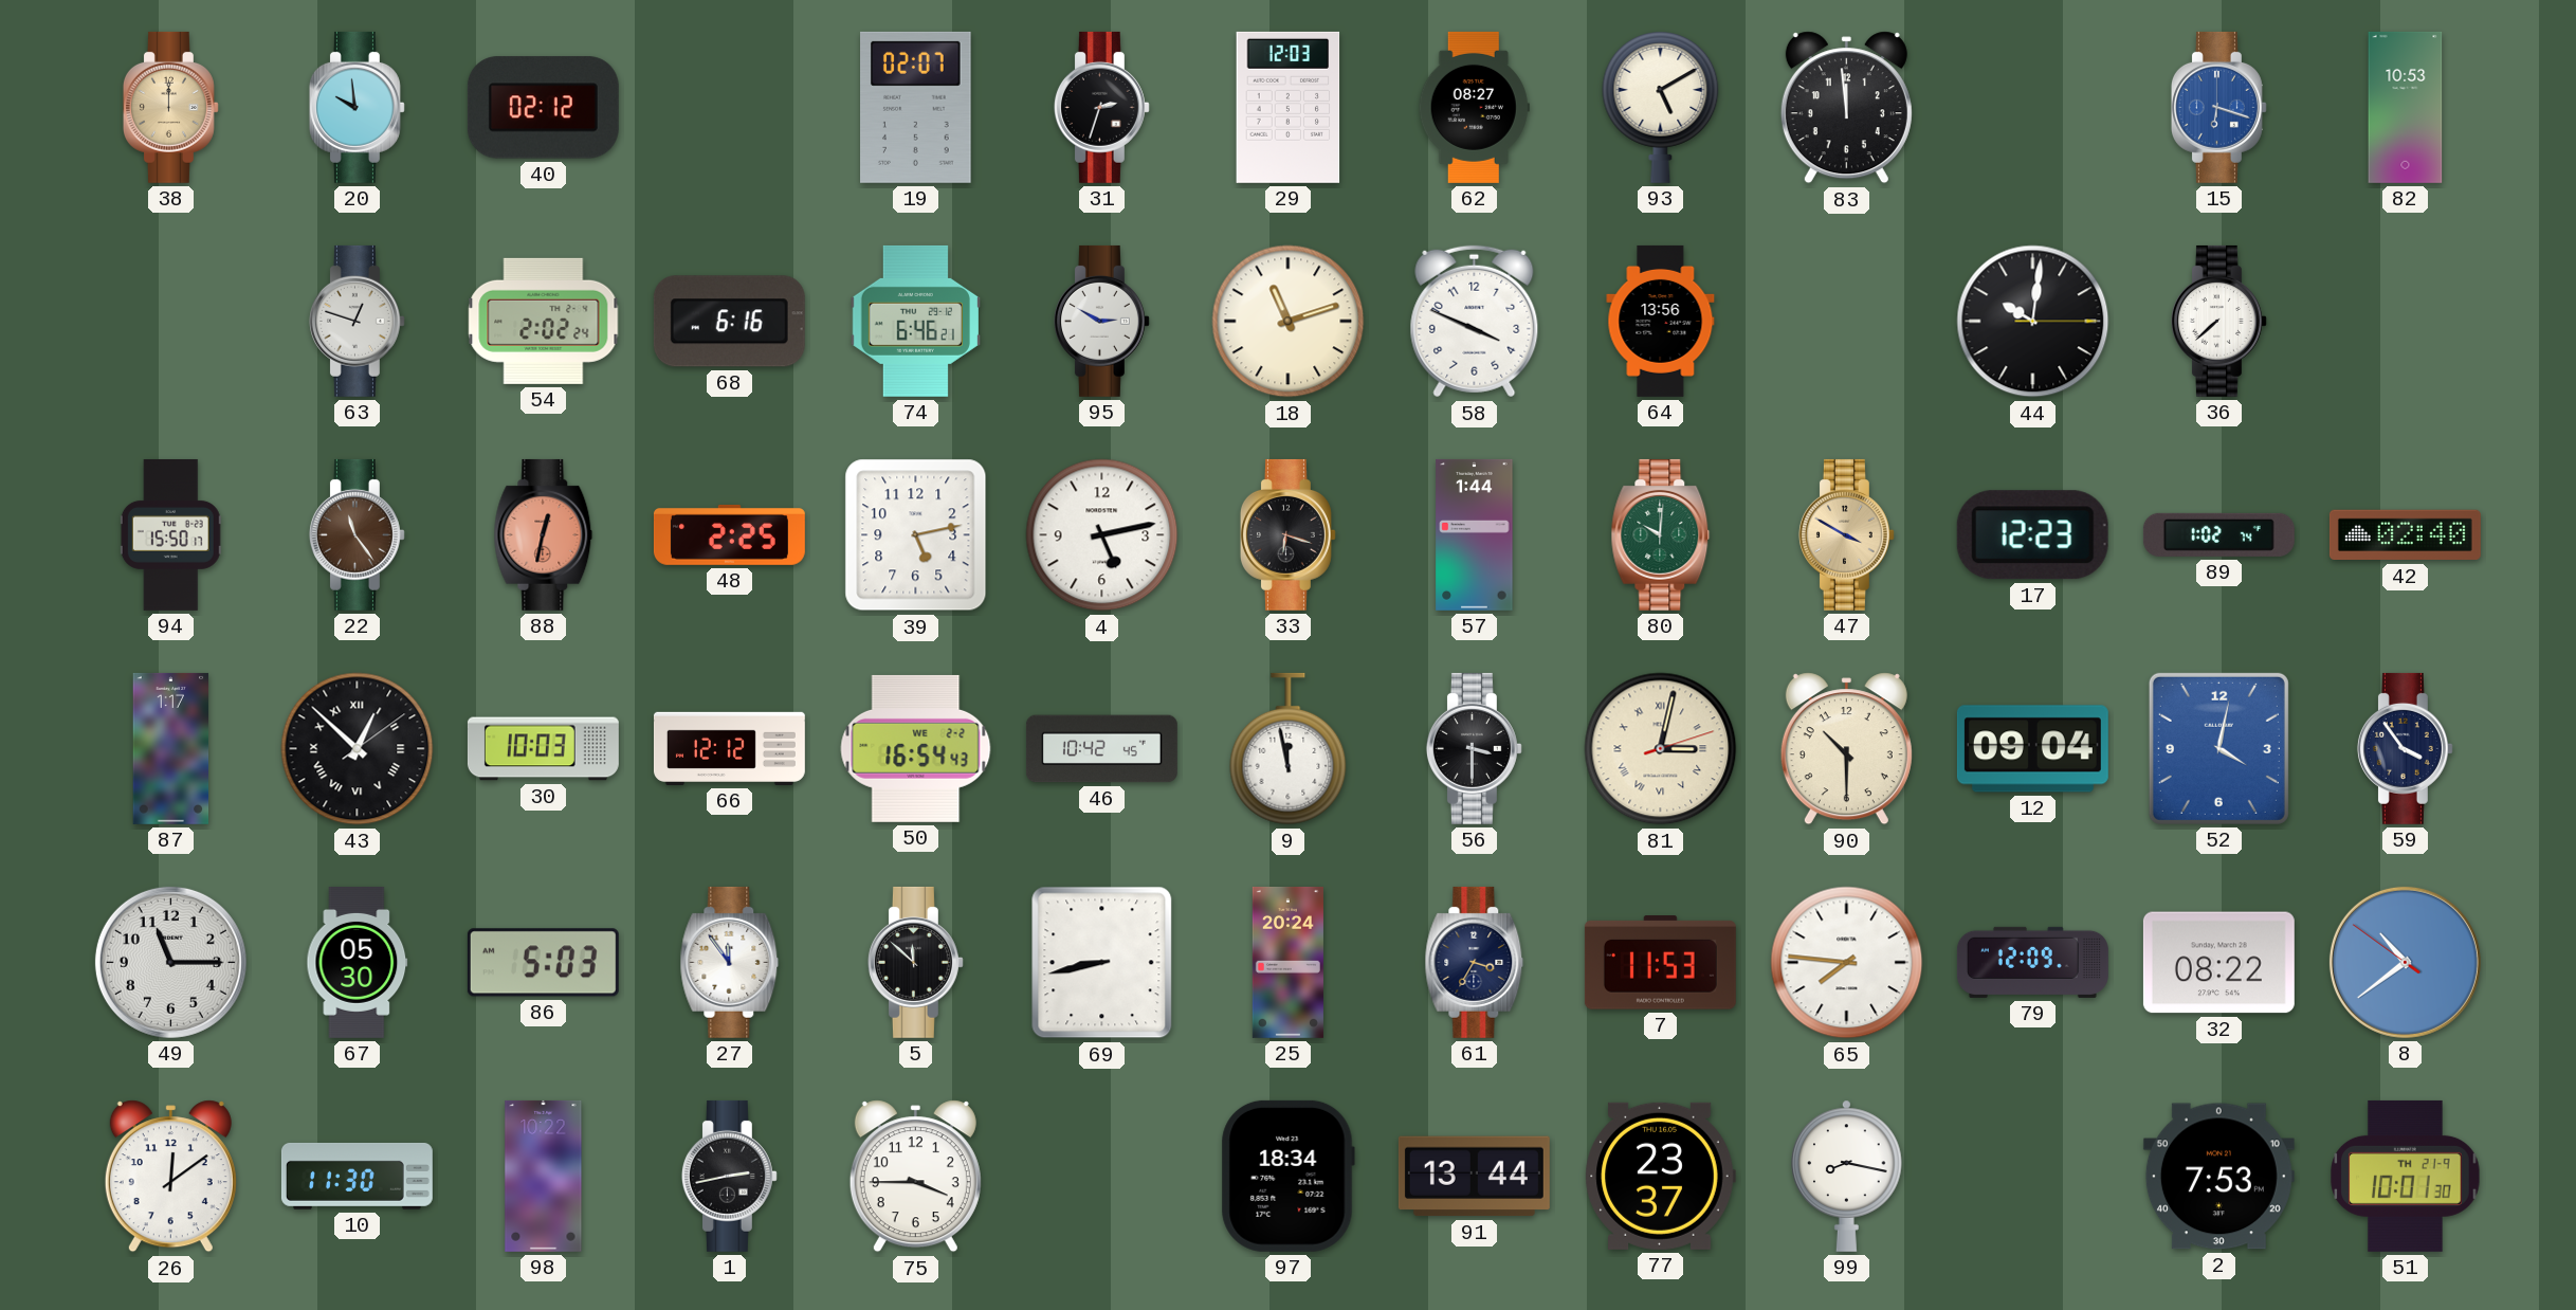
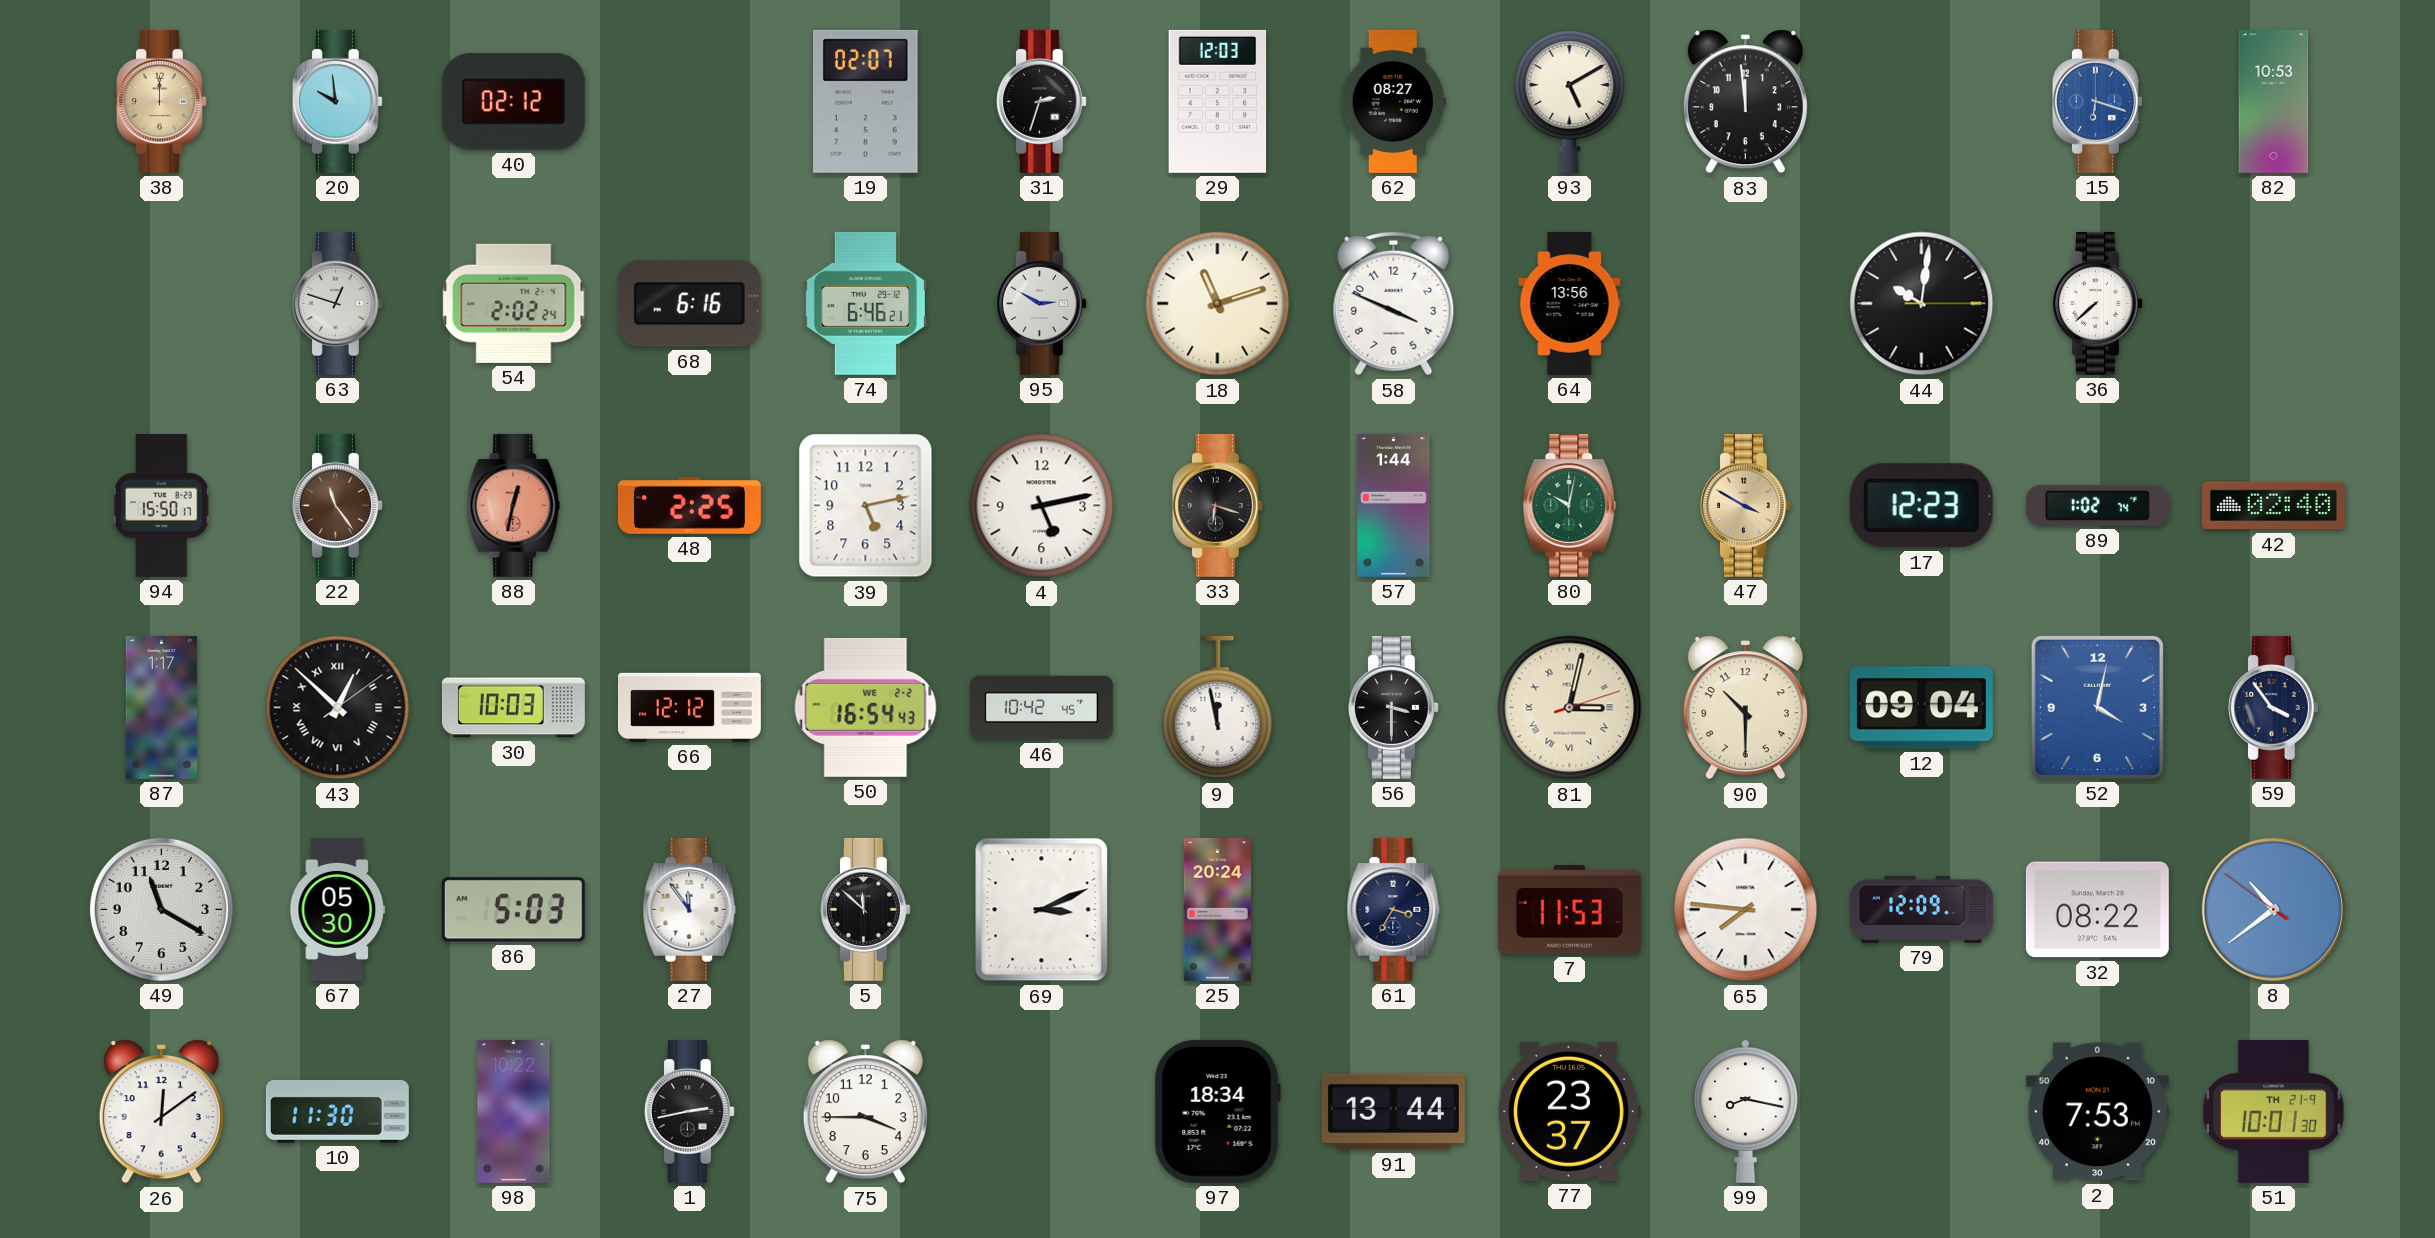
80: 10:01 -> 10:02
49: 11:15 -> 11:20
69: 8:43 -> 3:11
